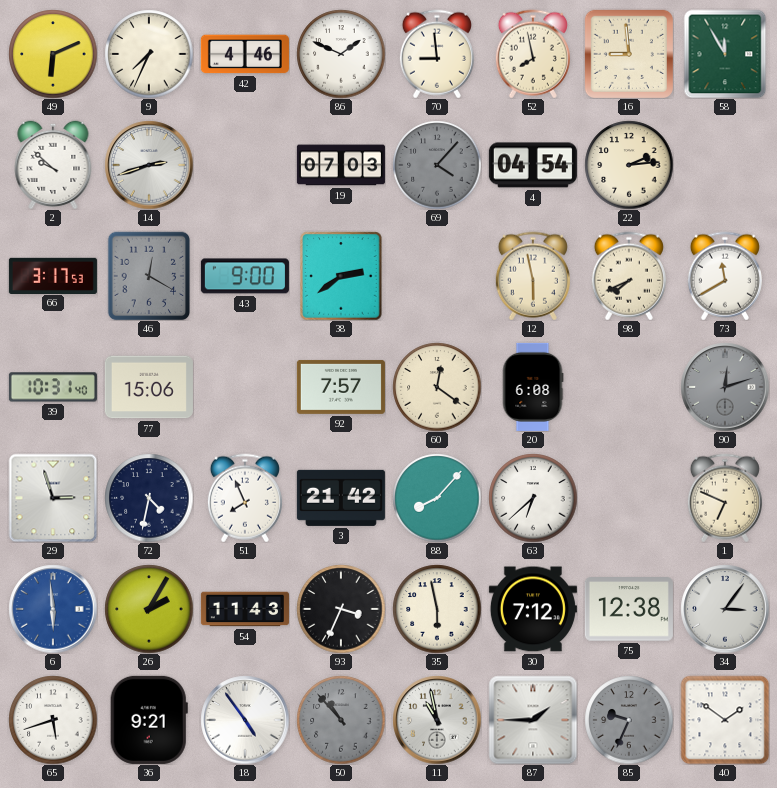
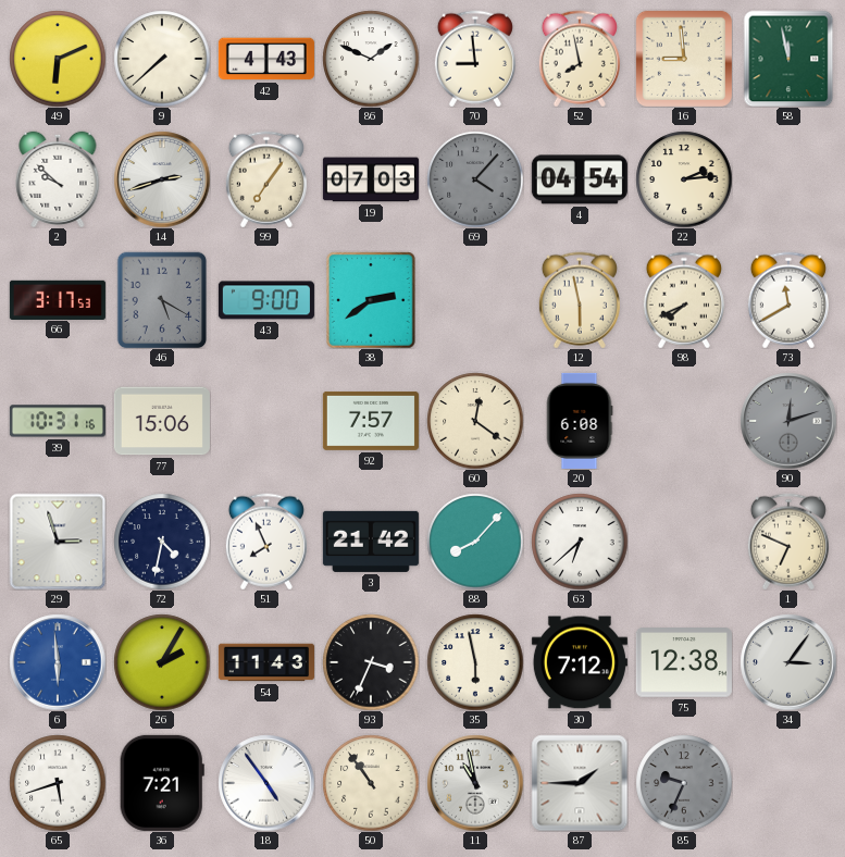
9: 7:34 -> 7:38
42: 4:46 -> 4:43
58: 11:55 -> 11:58
99: none -> 7:06
46: 12:20 -> 5:20
39: 10:31:40 -> 10:31:16
36: 9:21 -> 7:21
50: 10:53 -> 10:54
50 dial: grey -> cream
40: 1:51 -> none
